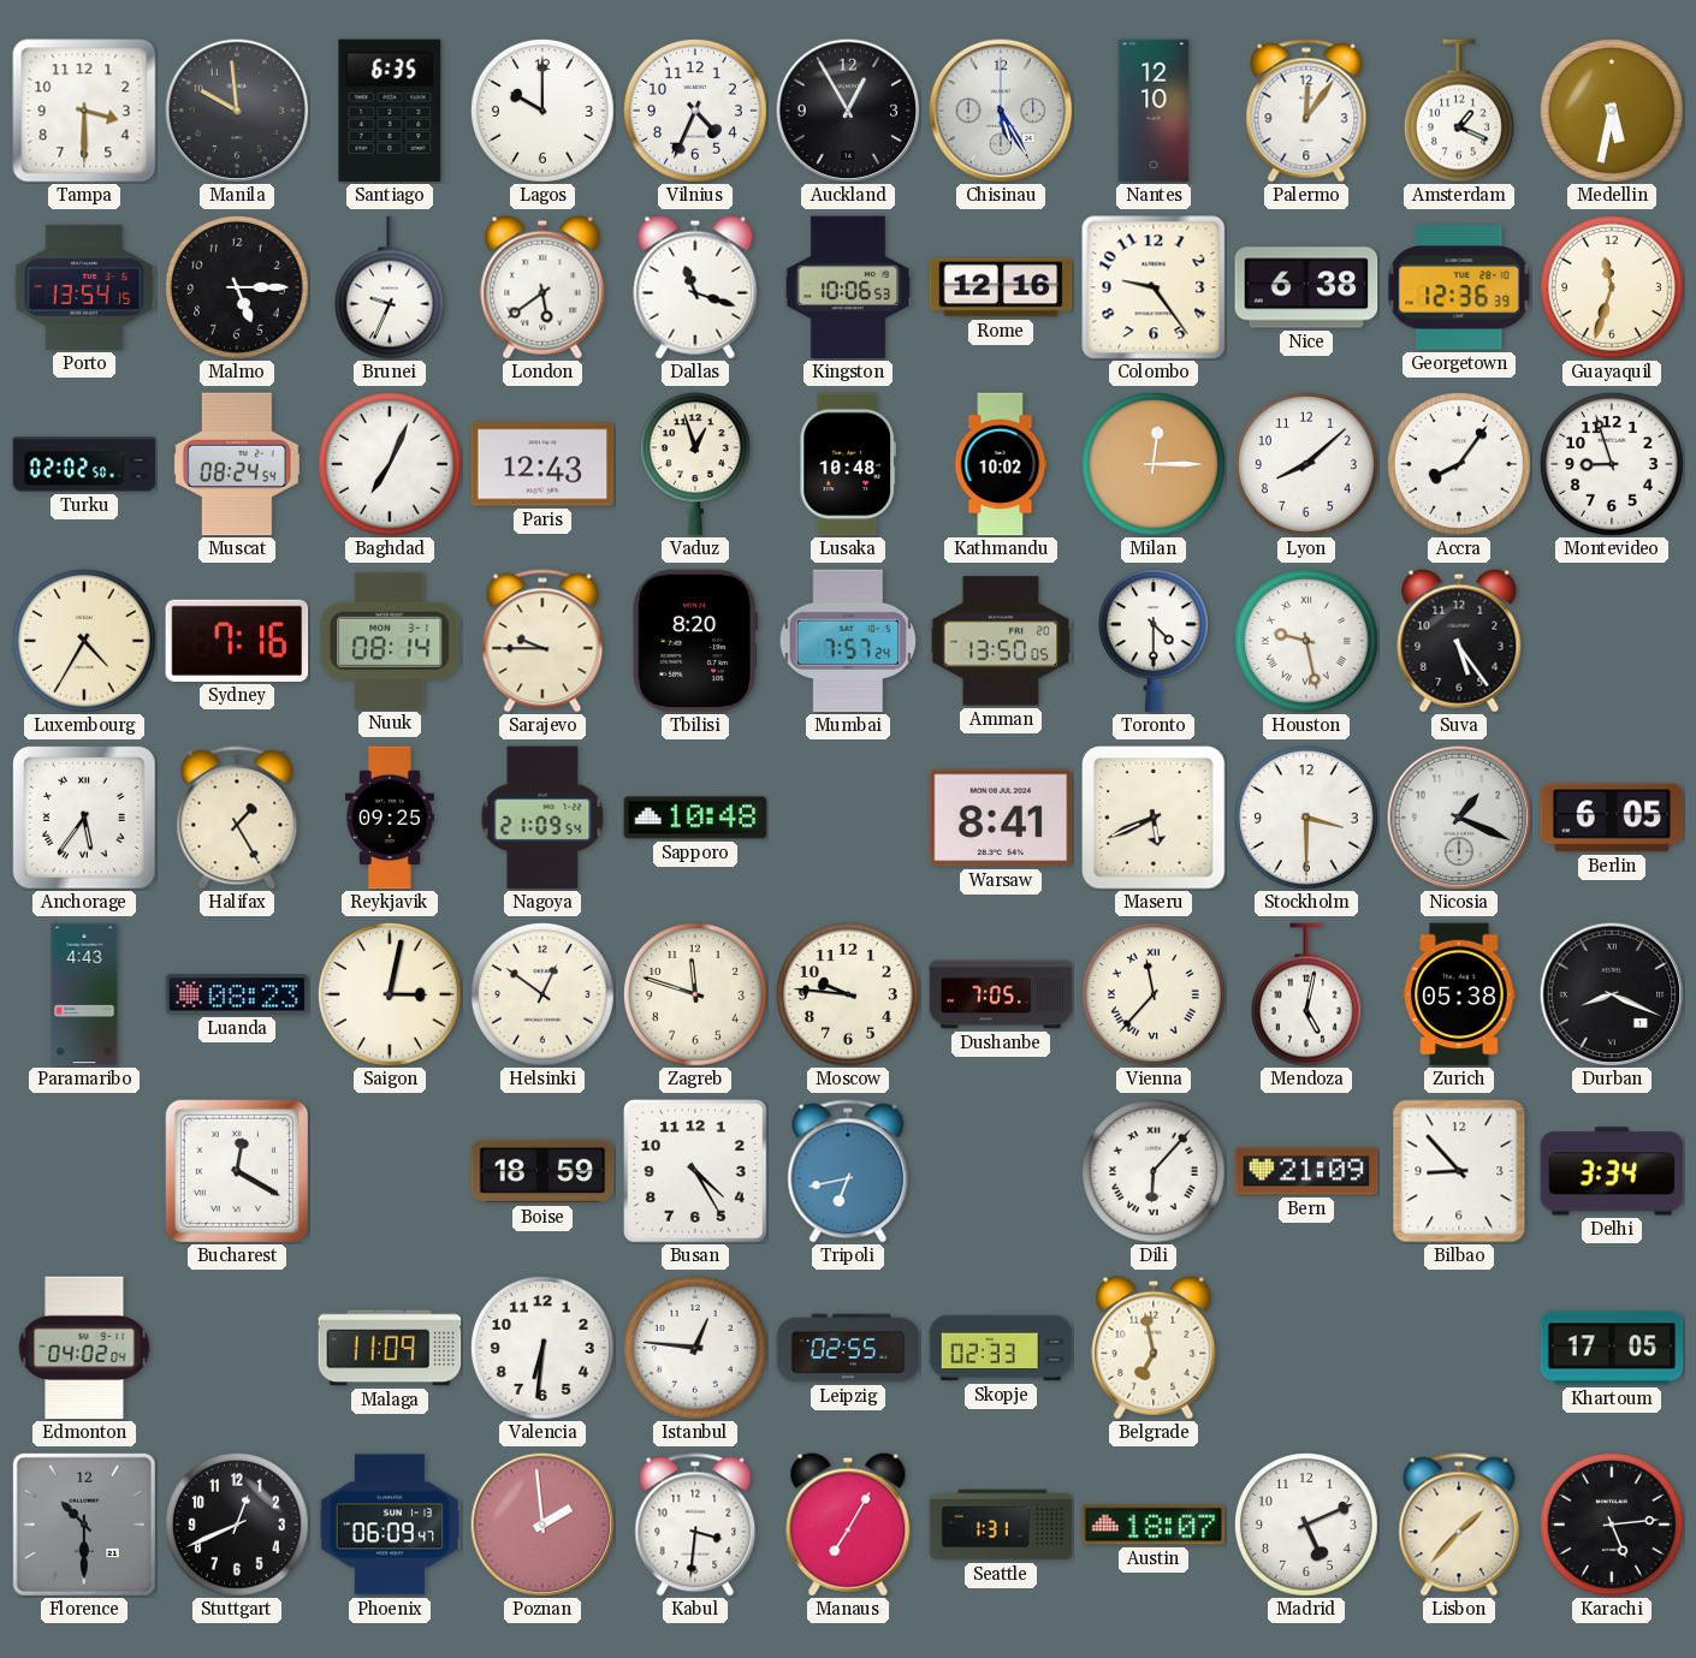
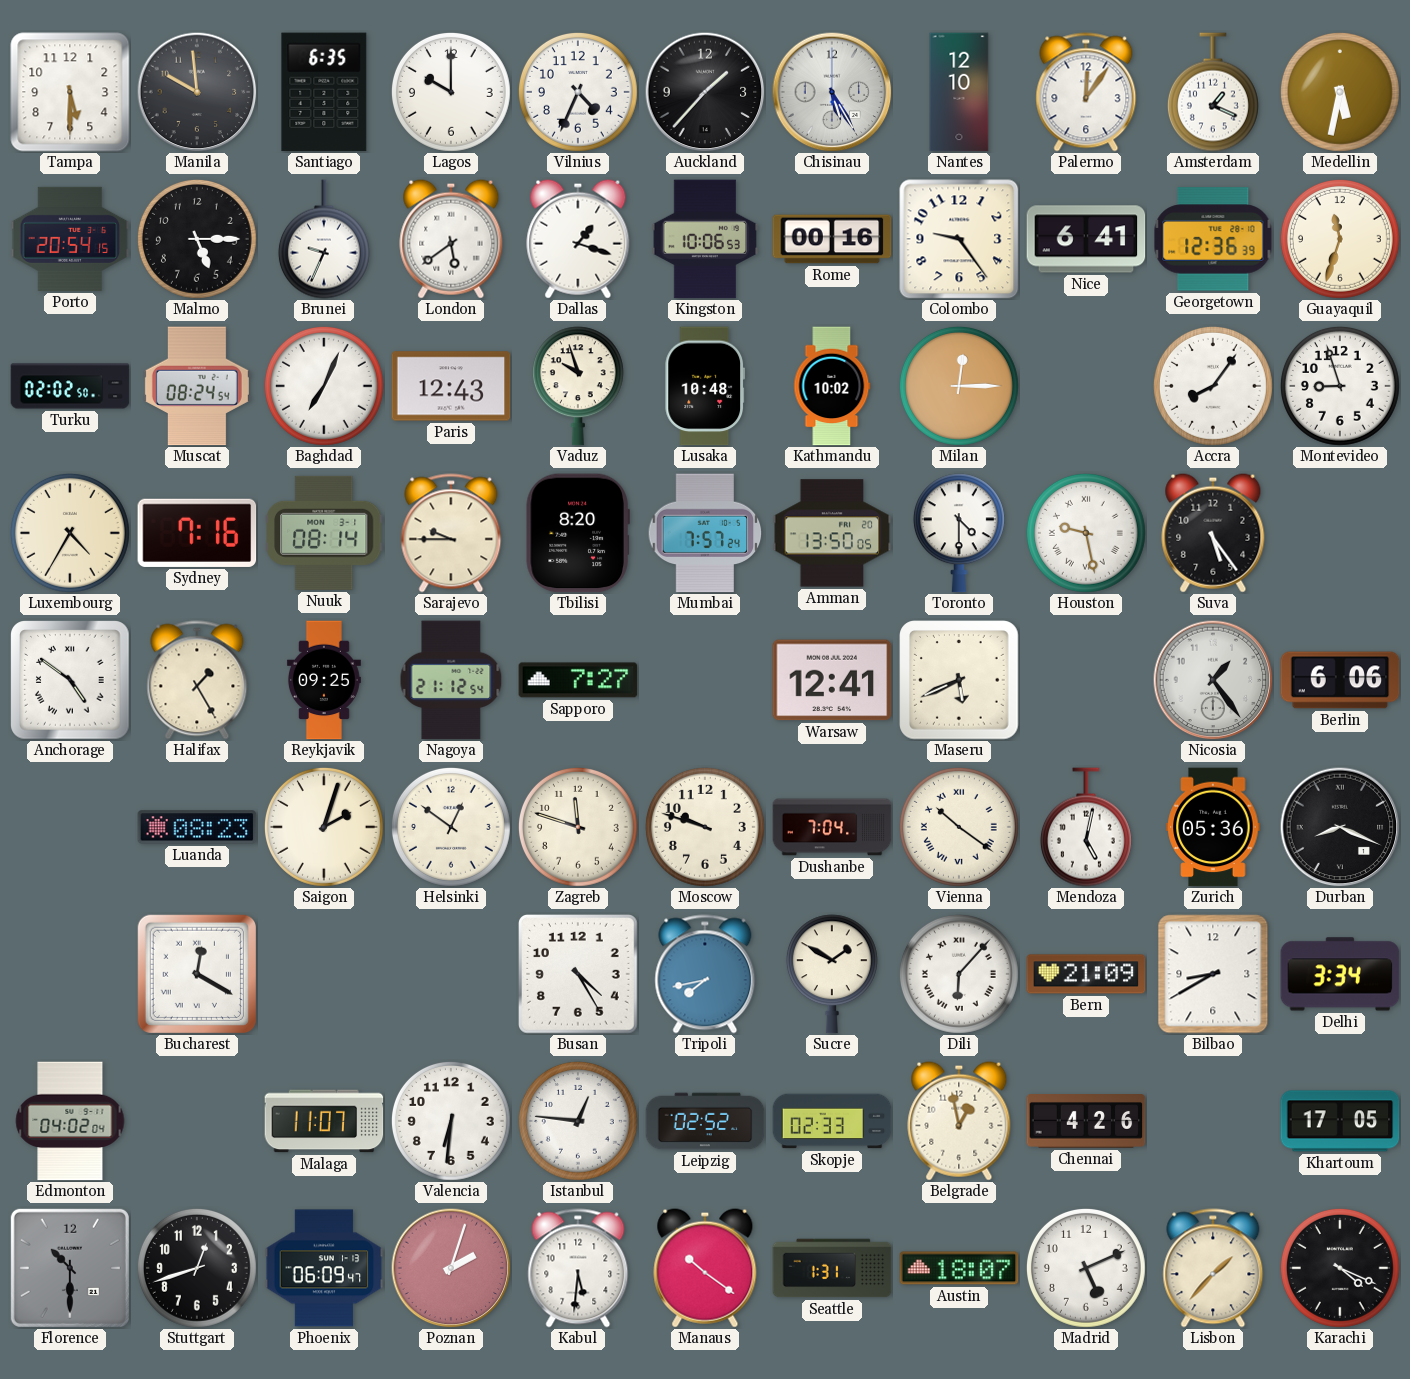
Tampa: 3:30 -> 5:30
Auckland: 12:55 -> 1:37
Porto: 13:54 -> 20:54
Dallas: 11:18 -> 1:18
Rome: 12:16 -> 00:16
Nice: 6:38 -> 6:41
Vaduz: 12:57 -> 9:57
Lyon: 8:08 -> none
Anchorage: 5:36 -> 4:51
Nagoya: 21:09 -> 21:12
Sapporo: 10:48 -> 7:27
Warsaw: 8:41 -> 12:41
Stockholm: 3:30 -> none
Nicosia: 1:19 -> 1:24
Berlin: 6:05 -> 6:06
Paramaribo: 4:43 -> none
Saigon: 3:02 -> 2:03
Moscow: 9:46 -> 9:48
Dushanbe: 7:05 -> 7:04
Vienna: 11:37 -> 10:21
Zurich: 05:38 -> 05:36
Boise: 18:59 -> none
Tripoli: 6:43 -> 7:43
Sucre: none -> 1:50
Bilbao: 8:53 -> 8:40
Malaga: 11:09 -> 11:07
Leipzig: 02:55 -> 02:52
Belgrade: 6:58 -> 12:58
Chennai: none -> 4:26
Stuttgart: 12:41 -> 12:42
Poznan: 1:59 -> 2:03
Kabul: 3:31 -> 5:31
Manaus: 7:05 -> 10:21
Karachi: 5:14 -> 4:19
